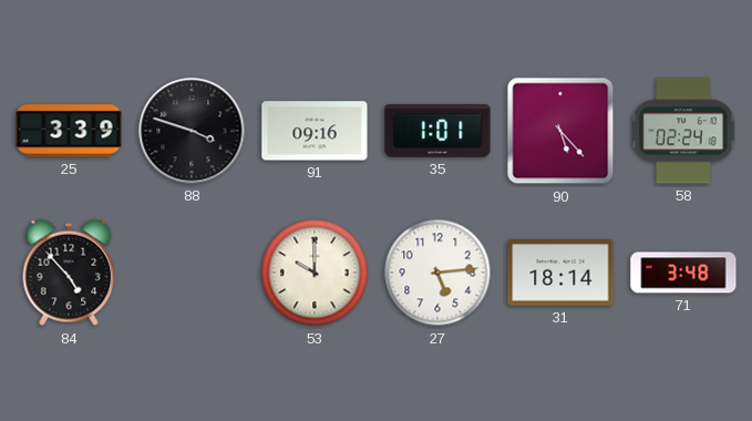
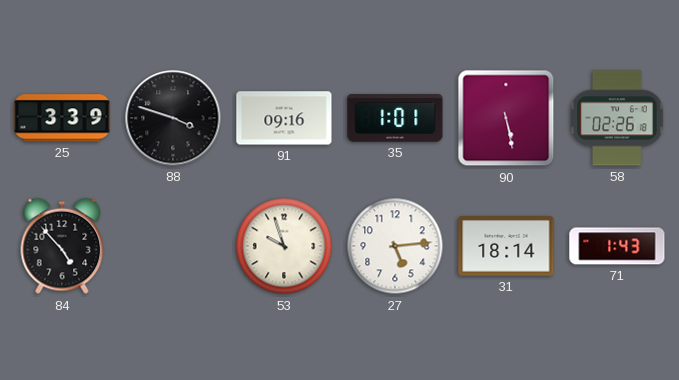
90: 5:23 -> 5:28
58: 02:24 -> 02:26
53: 10:00 -> 9:57
71: 3:48 -> 1:43
